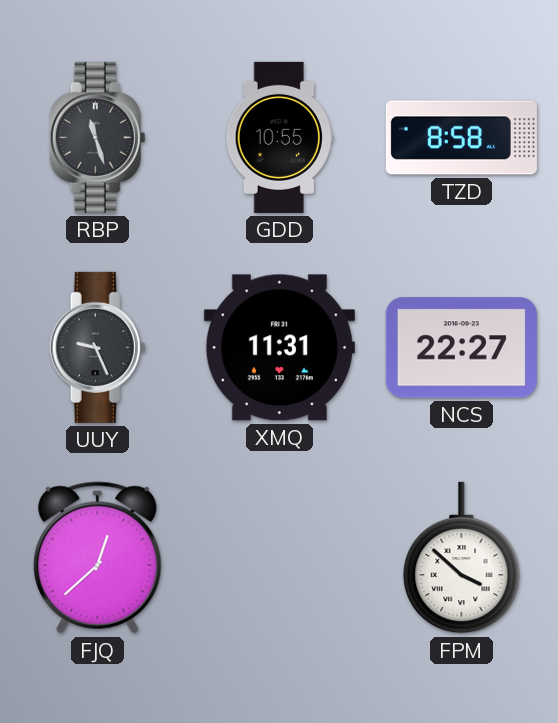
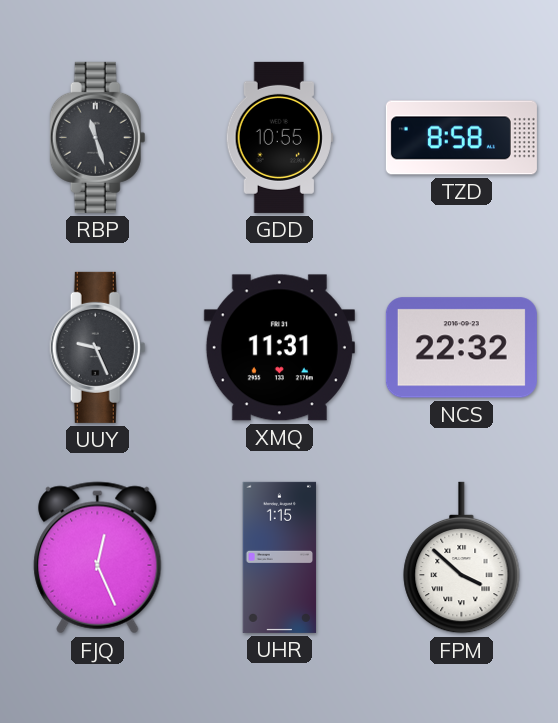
NCS: 22:27 -> 22:32
FJQ: 12:38 -> 12:26
UHR: none -> 1:15
